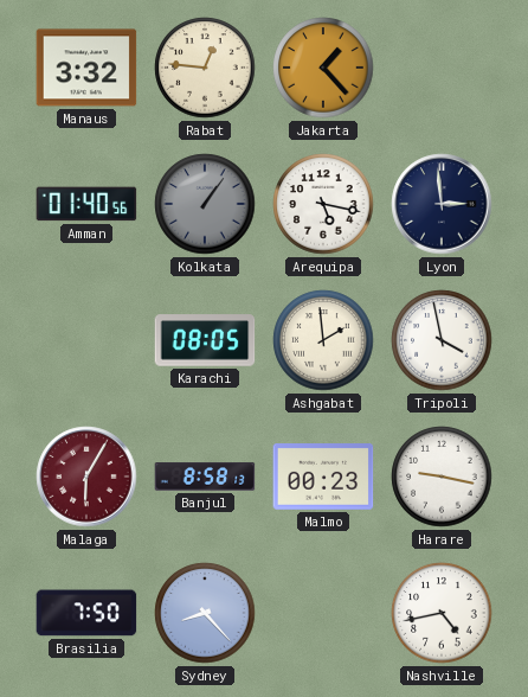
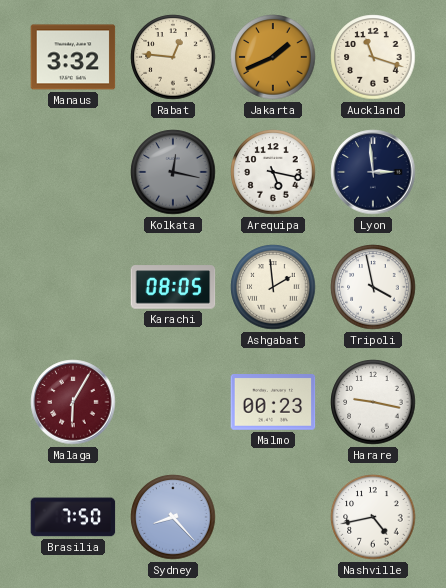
Jakarta: 1:23 -> 1:41
Auckland: none -> 11:18
Amman: 01:40 -> none
Kolkata: 1:06 -> 12:17
Banjul: 8:58 -> none
